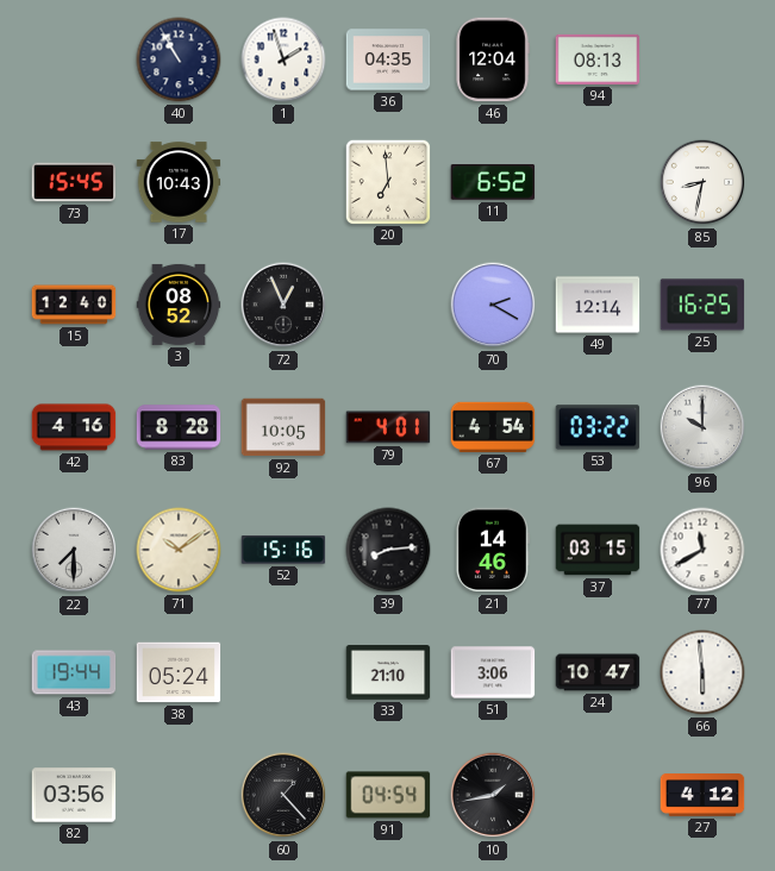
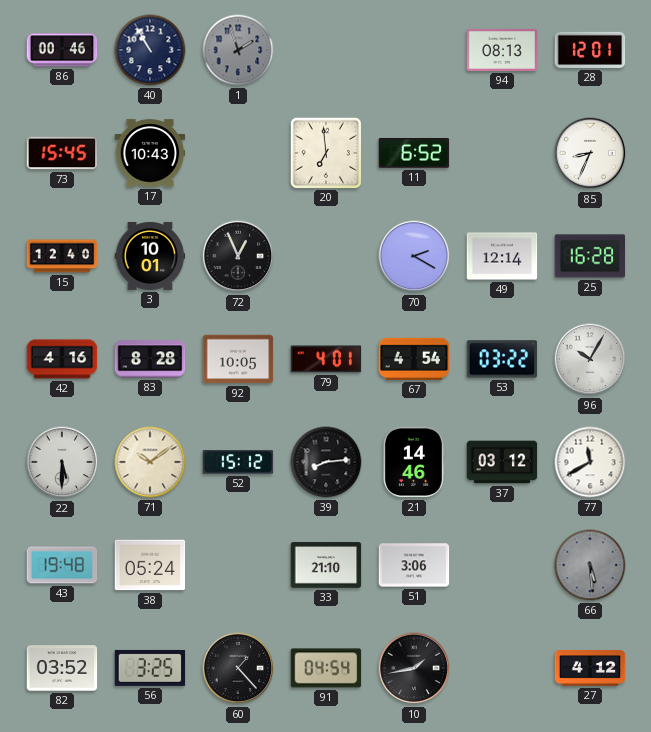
86: none -> 00:46
1 dial: white -> grey
36: 04:35 -> none
46: 12:04 -> none
28: none -> 12:01
85: 8:32 -> 8:34
3: 08:52 -> 10:01
25: 16:25 -> 16:28
96: 10:00 -> 10:05
22: 7:30 -> 5:30
52: 15:16 -> 15:12
37: 03:15 -> 03:12
43: 19:44 -> 19:48
24: 10:47 -> none
66: 5:59 -> 5:29
66 dial: white -> grey
82: 03:56 -> 03:52
56: none -> 3:25
